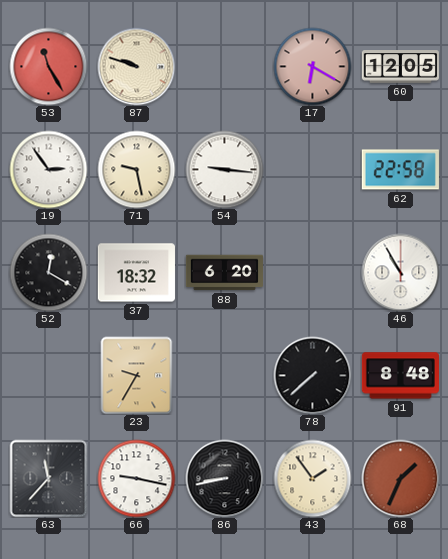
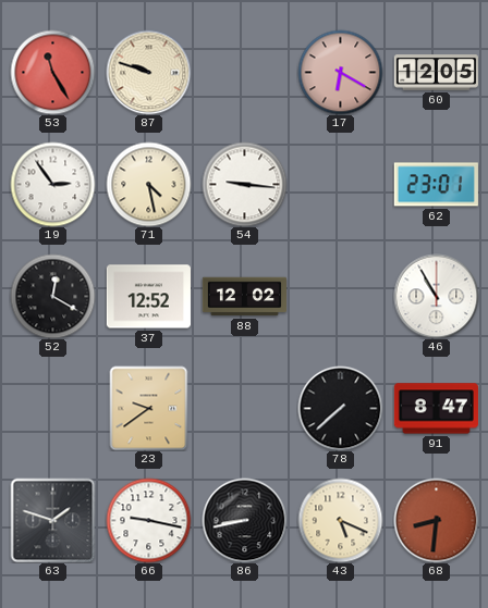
71: 9:28 -> 4:28
62: 22:58 -> 23:01
37: 18:32 -> 12:52
88: 6:20 -> 12:02
23: 9:35 -> 9:39
91: 8:48 -> 8:47
63: 11:37 -> 1:48
43: 1:54 -> 5:19
68: 1:34 -> 8:31
